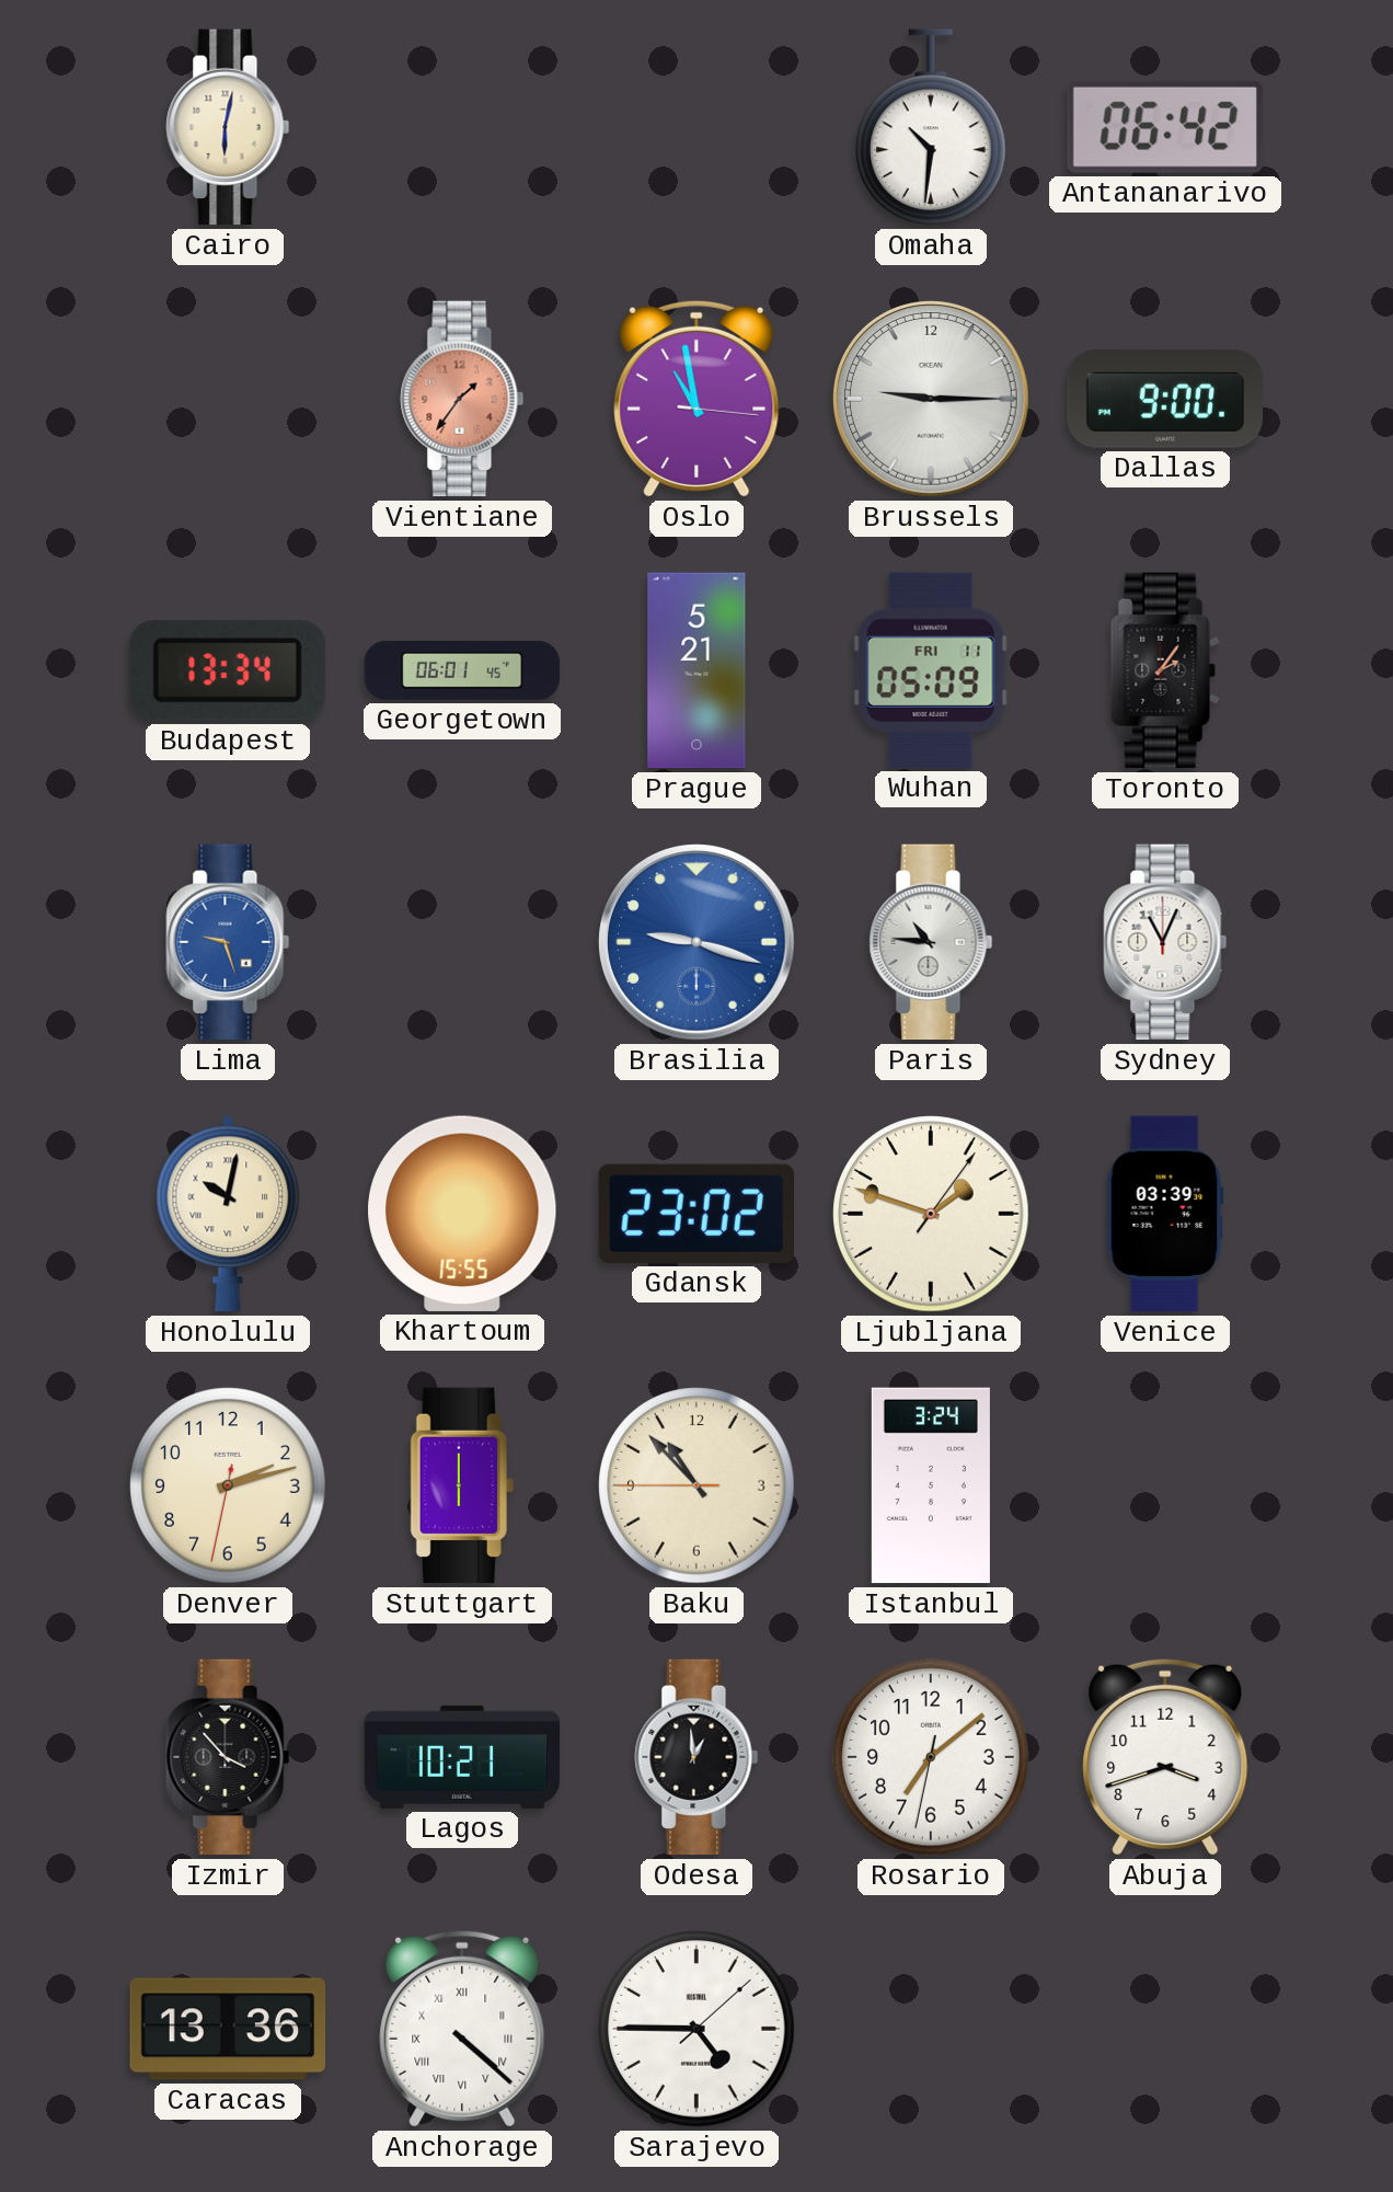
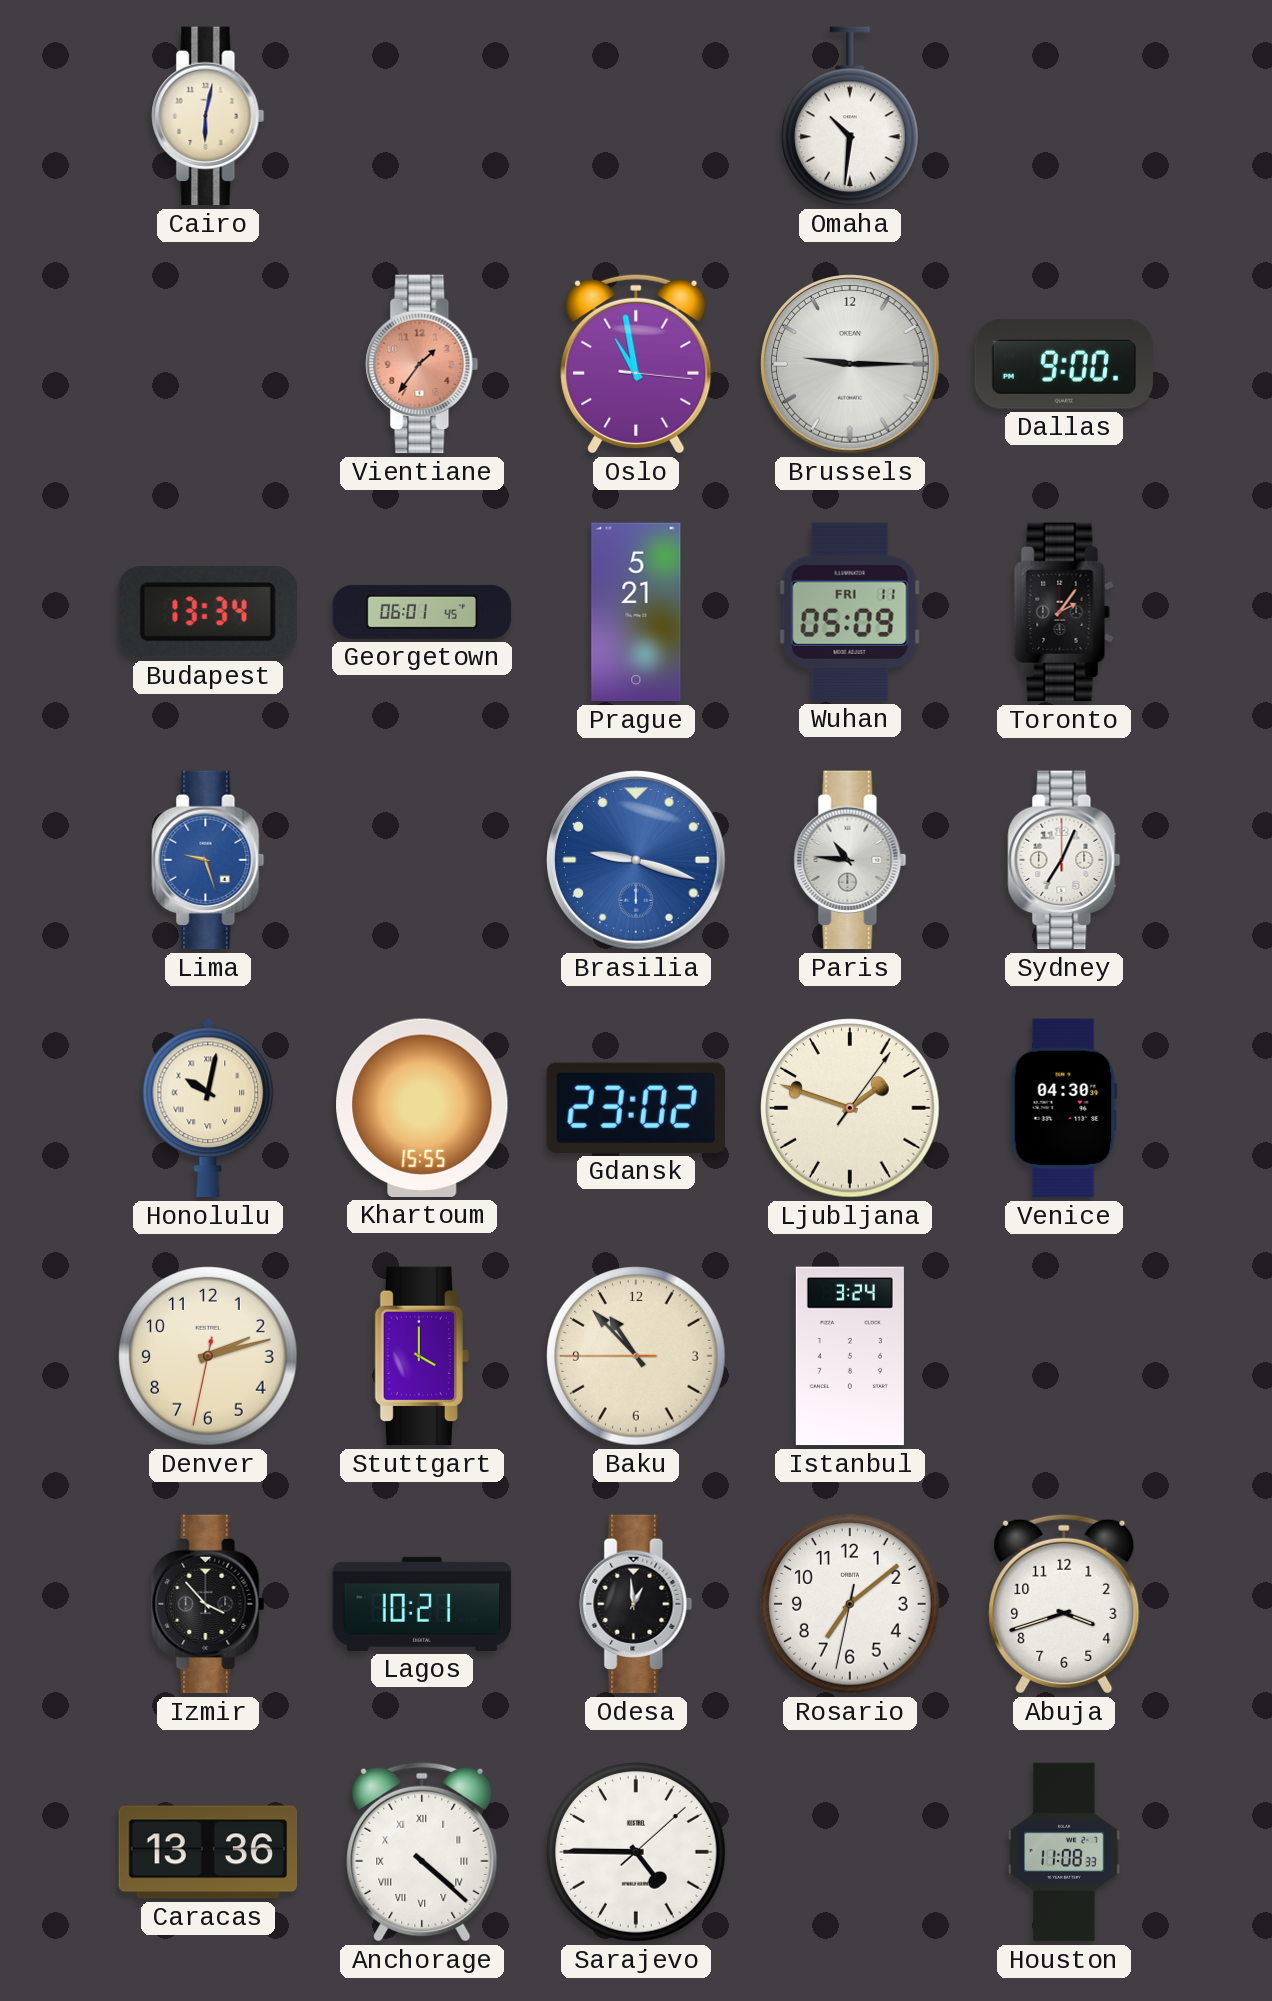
Antananarivo: 06:42 -> none
Sydney: 11:04 -> 7:04
Venice: 03:39 -> 04:30
Stuttgart: 6:00 -> 4:00
Houston: none -> 11:08
